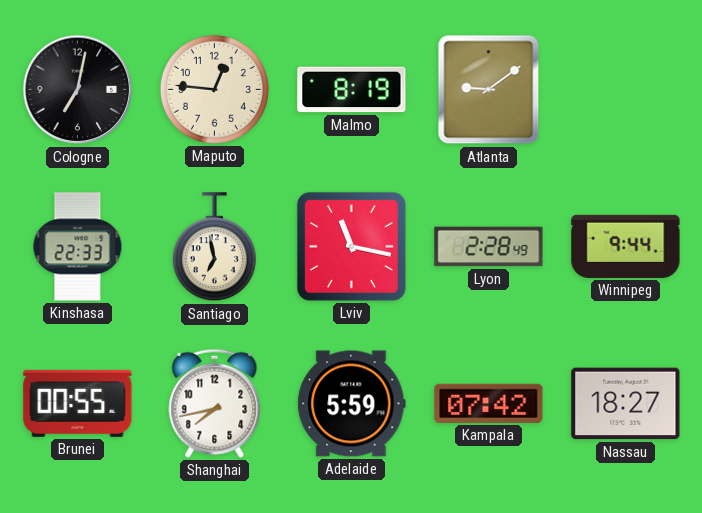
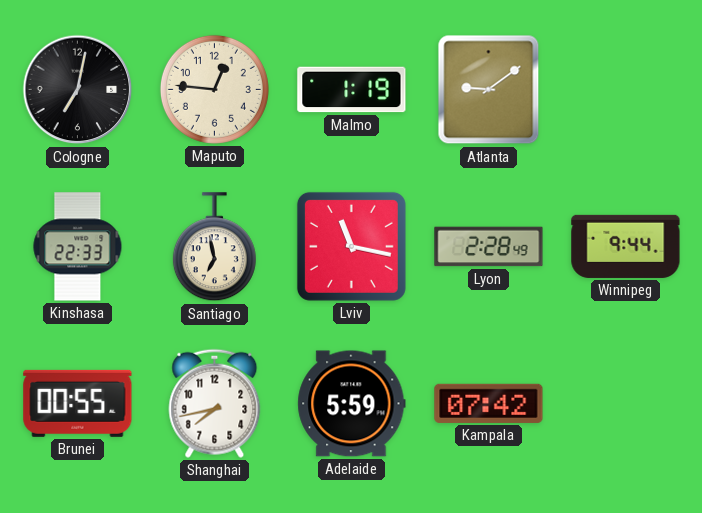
Malmo: 8:19 -> 1:19
Nassau: 18:27 -> none
